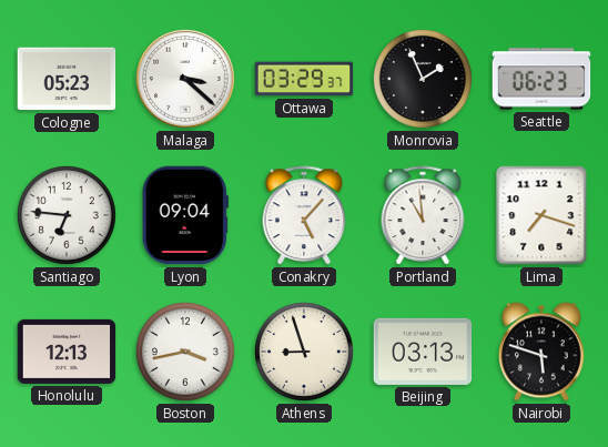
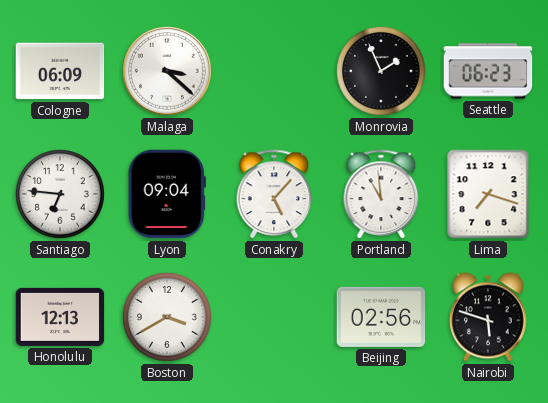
Cologne: 05:23 -> 06:09
Ottawa: 03:29 -> none
Boston: 3:43 -> 3:40
Athens: 8:57 -> none
Beijing: 03:13 -> 02:56
